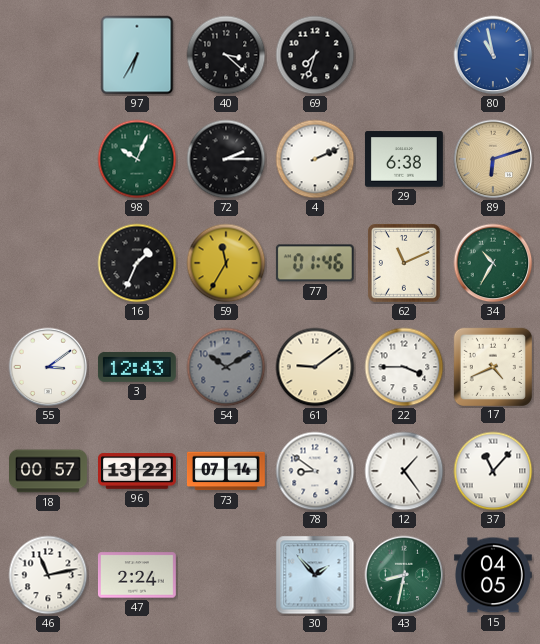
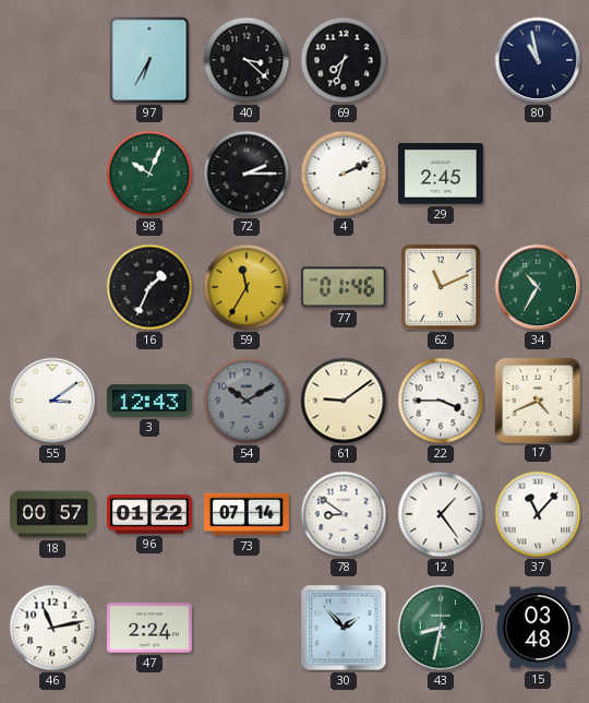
80 dial: blue -> navy
29: 6:38 -> 2:45
89: 6:12 -> none
96: 13:22 -> 01:22
15: 04:05 -> 03:48
